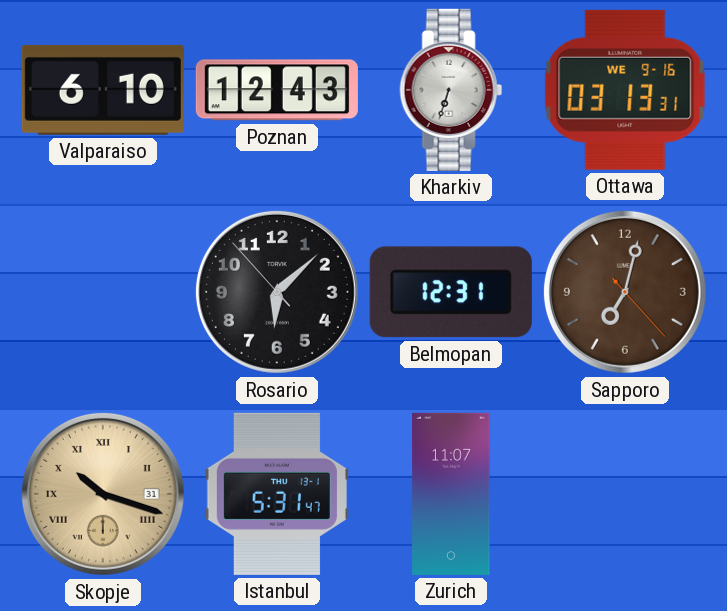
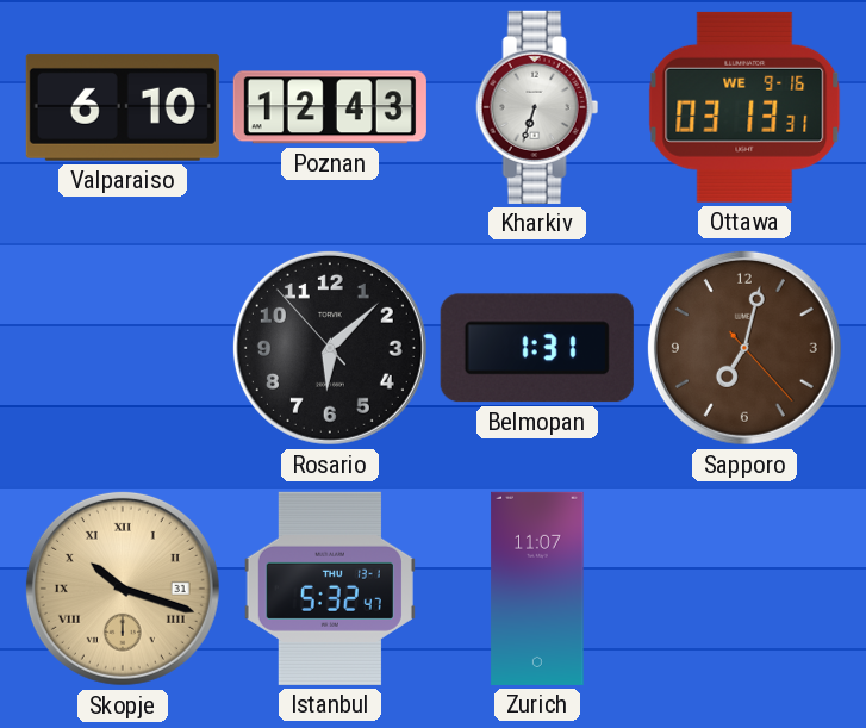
Belmopan: 12:31 -> 1:31
Istanbul: 5:31 -> 5:32
